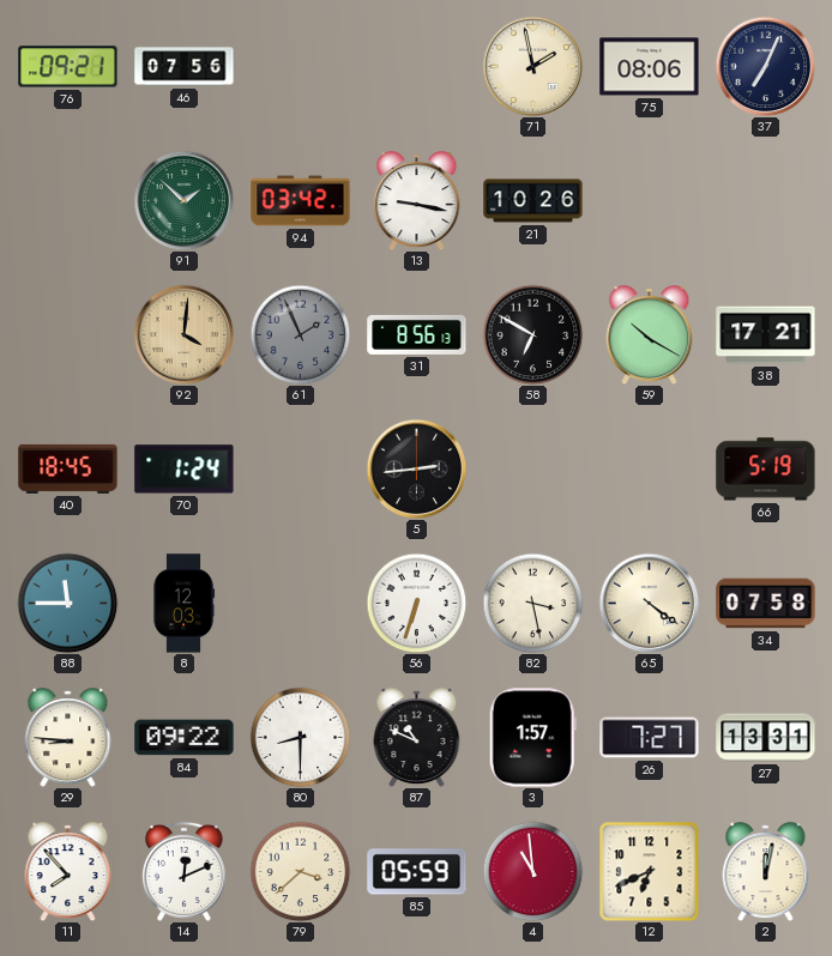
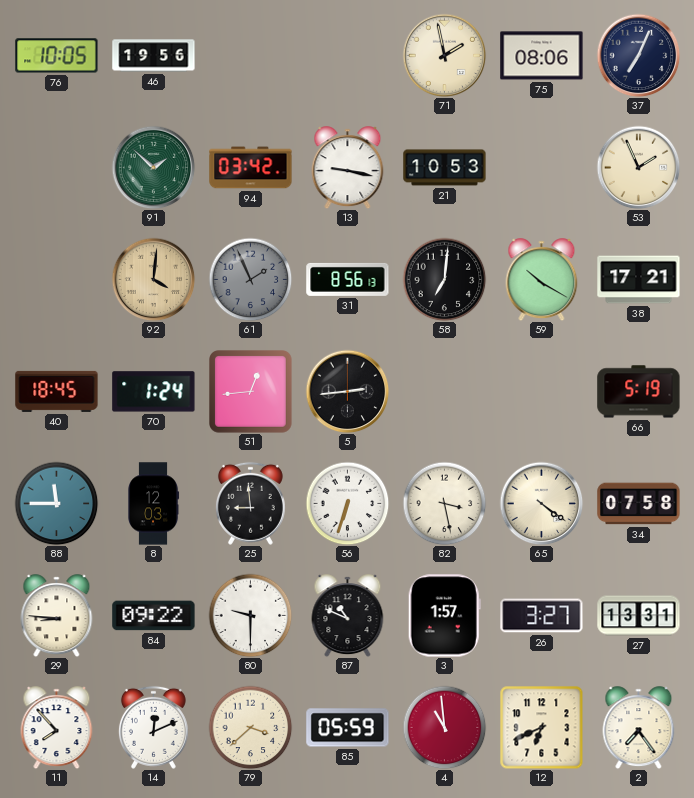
76: 09:21 -> 10:05
46: 07:56 -> 19:56
21: 10:26 -> 10:53
53: none -> 1:56
58: 6:50 -> 7:01
51: none -> 12:44
25: none -> 8:59
80: 8:30 -> 9:30
26: 7:27 -> 3:27
2: 12:02 -> 7:24
